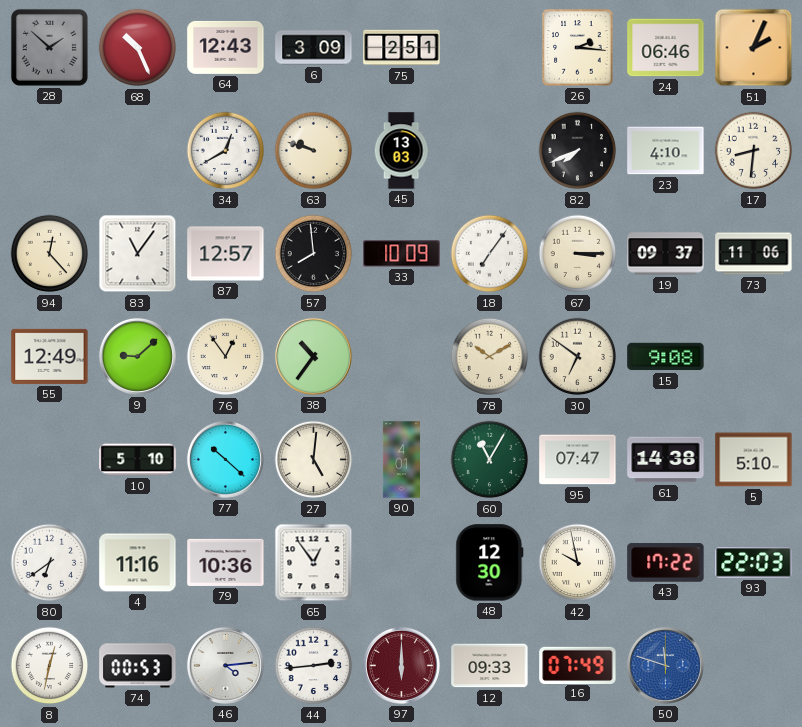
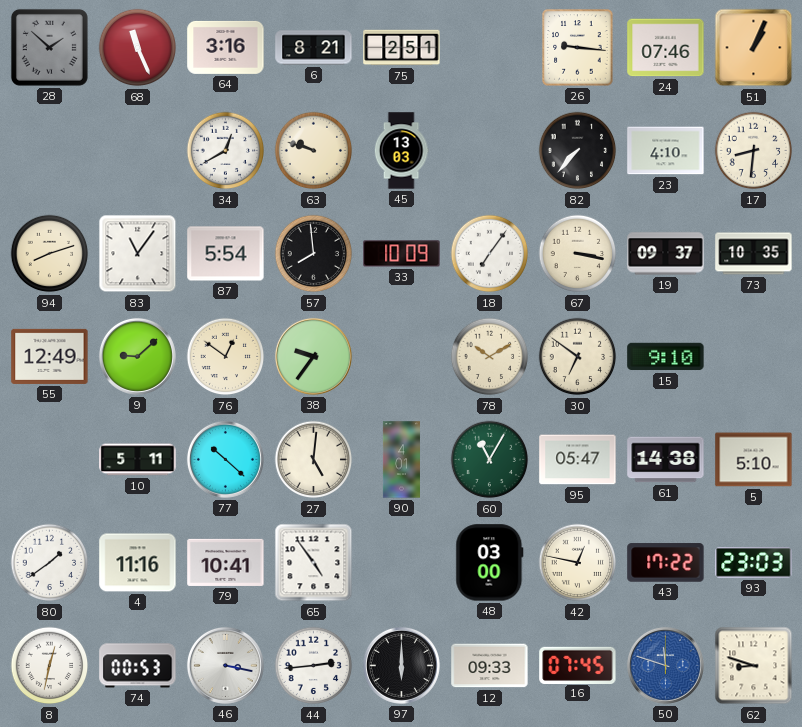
68: 10:26 -> 11:26
64: 12:43 -> 3:16
6: 3:09 -> 8:21
26: 2:16 -> 9:16
24: 06:46 -> 07:46
51: 2:04 -> 1:04
82: 7:41 -> 7:37
94: 12:23 -> 8:12
87: 12:57 -> 5:54
67: 3:15 -> 3:17
73: 11:06 -> 10:35
76: 12:54 -> 12:51
38: 10:36 -> 9:36
15: 9:08 -> 9:10
10: 5:10 -> 5:11
95: 07:47 -> 05:47
80: 6:39 -> 1:39
79: 10:36 -> 10:41
65: 12:54 -> 4:54
48: 12:30 -> 03:00
42: 9:58 -> 12:47
93: 22:03 -> 23:03
46: 4:14 -> 3:17
97 dial: burgundy -> black
16: 07:49 -> 07:45
62: none -> 8:48
